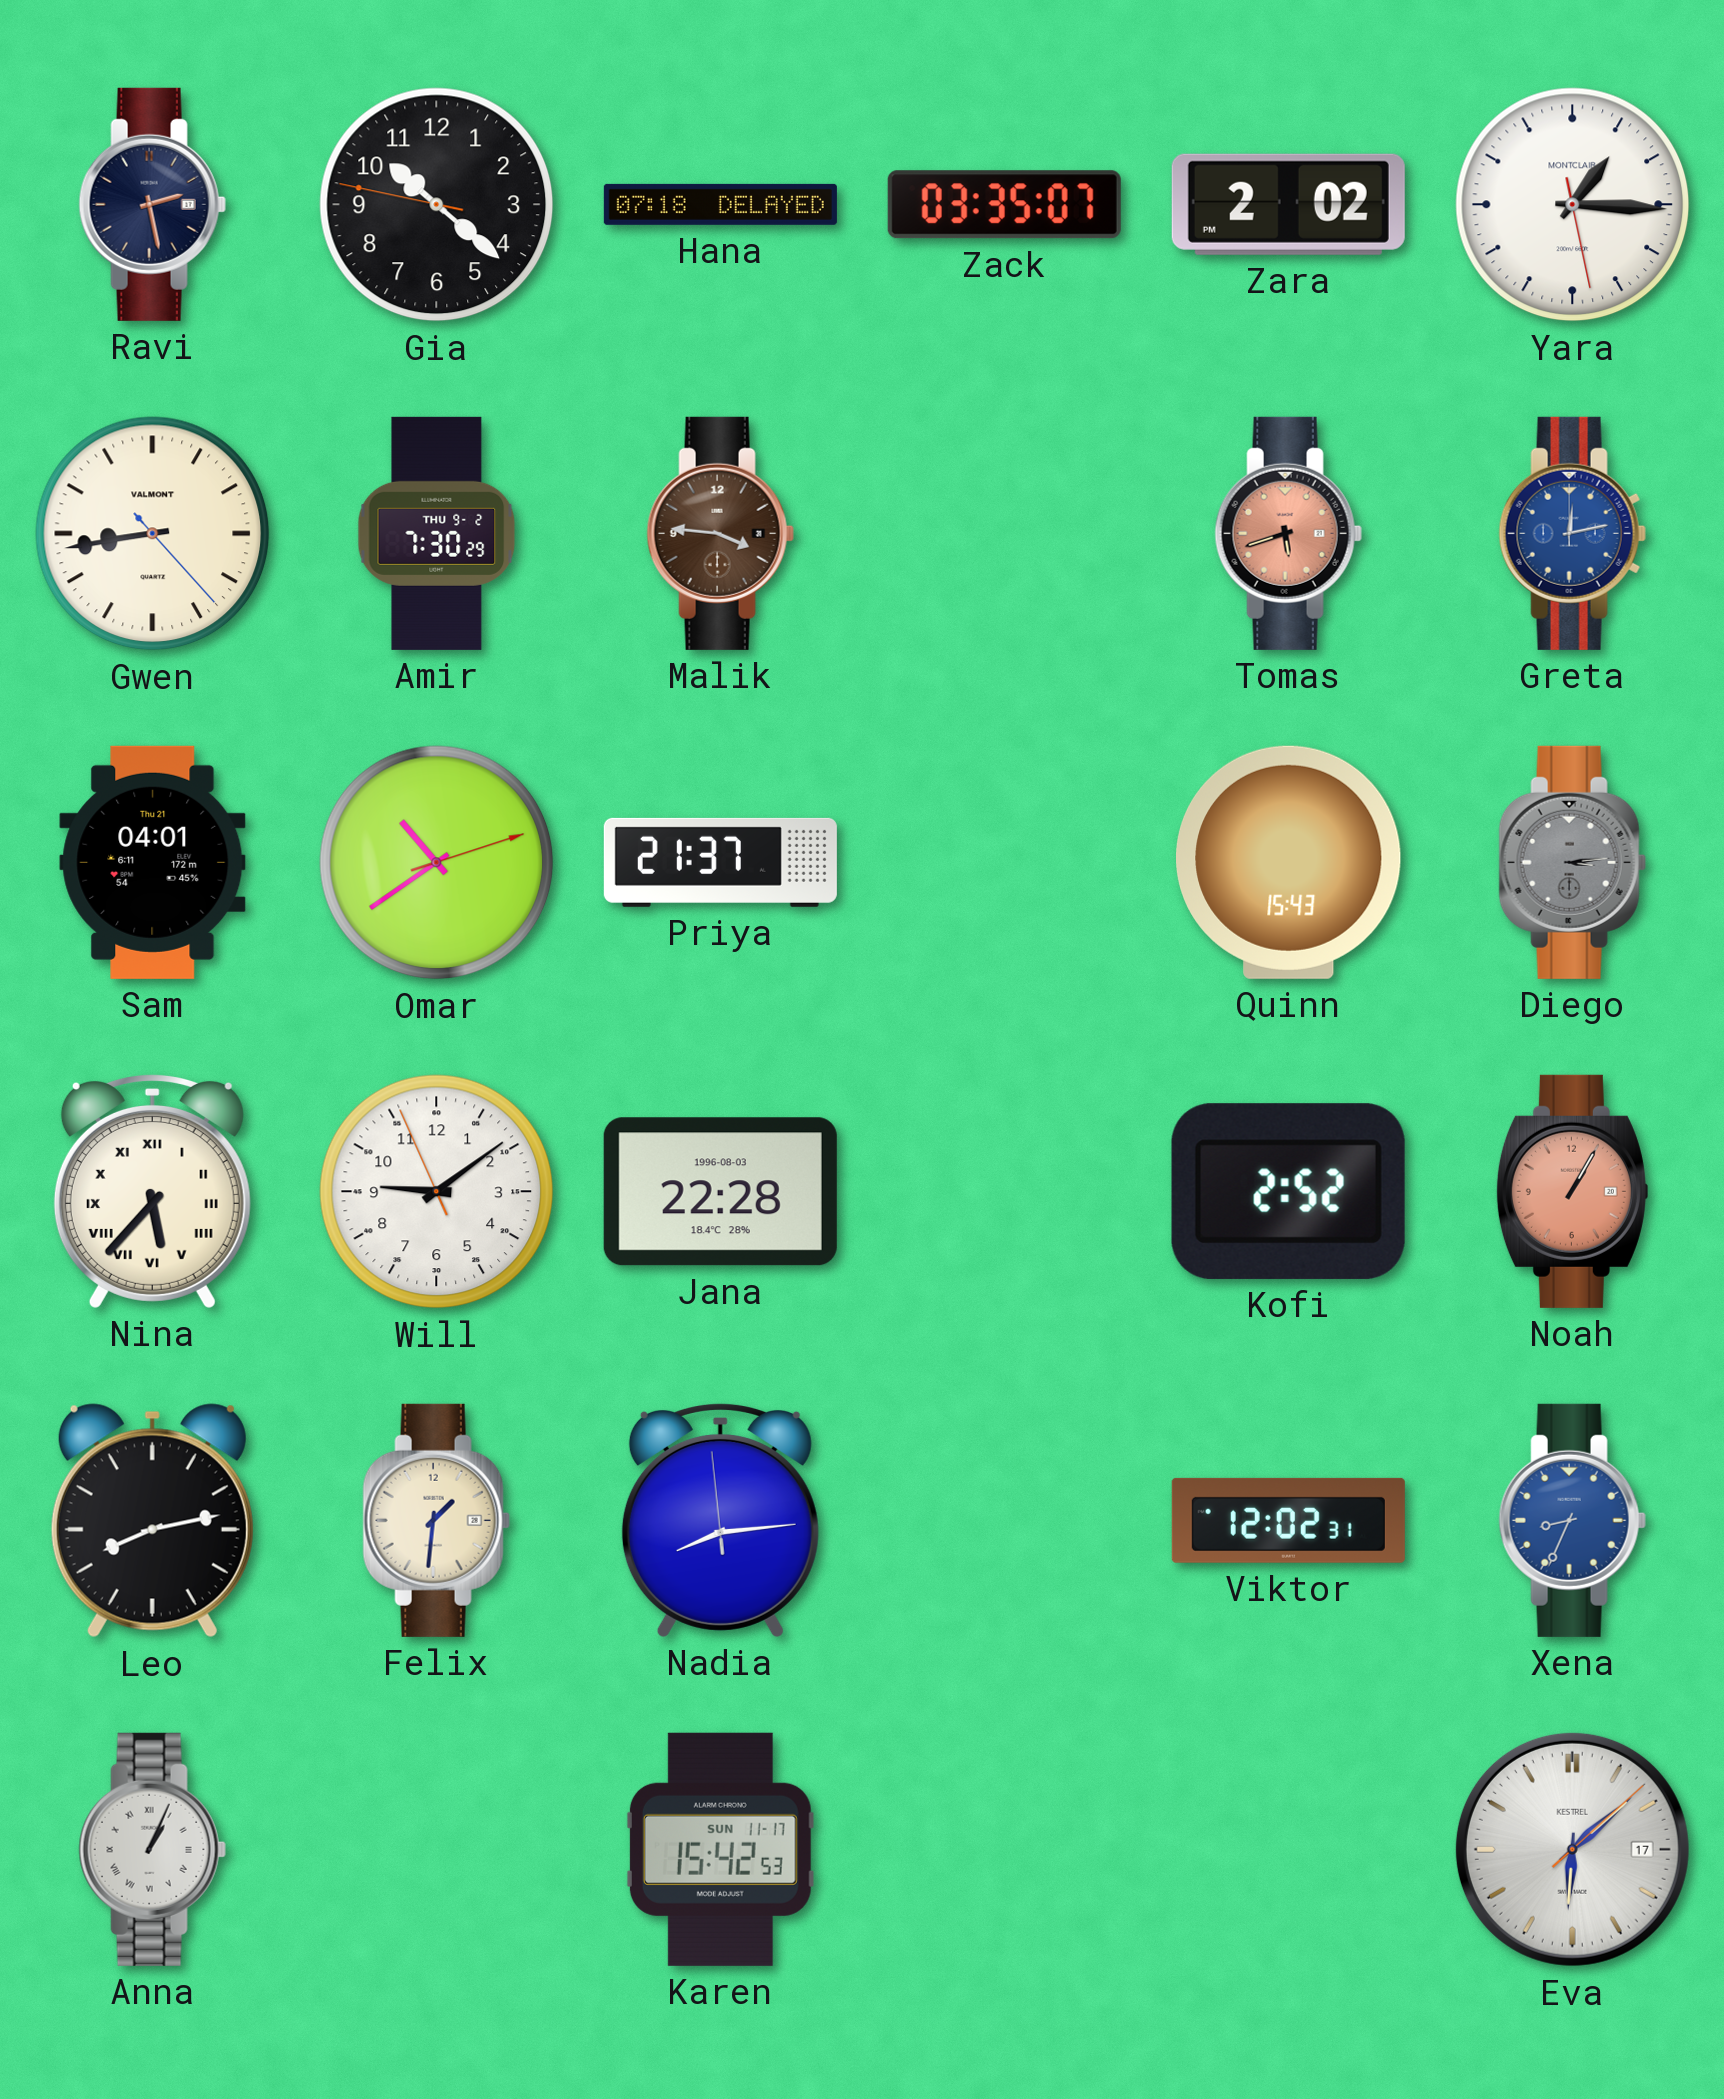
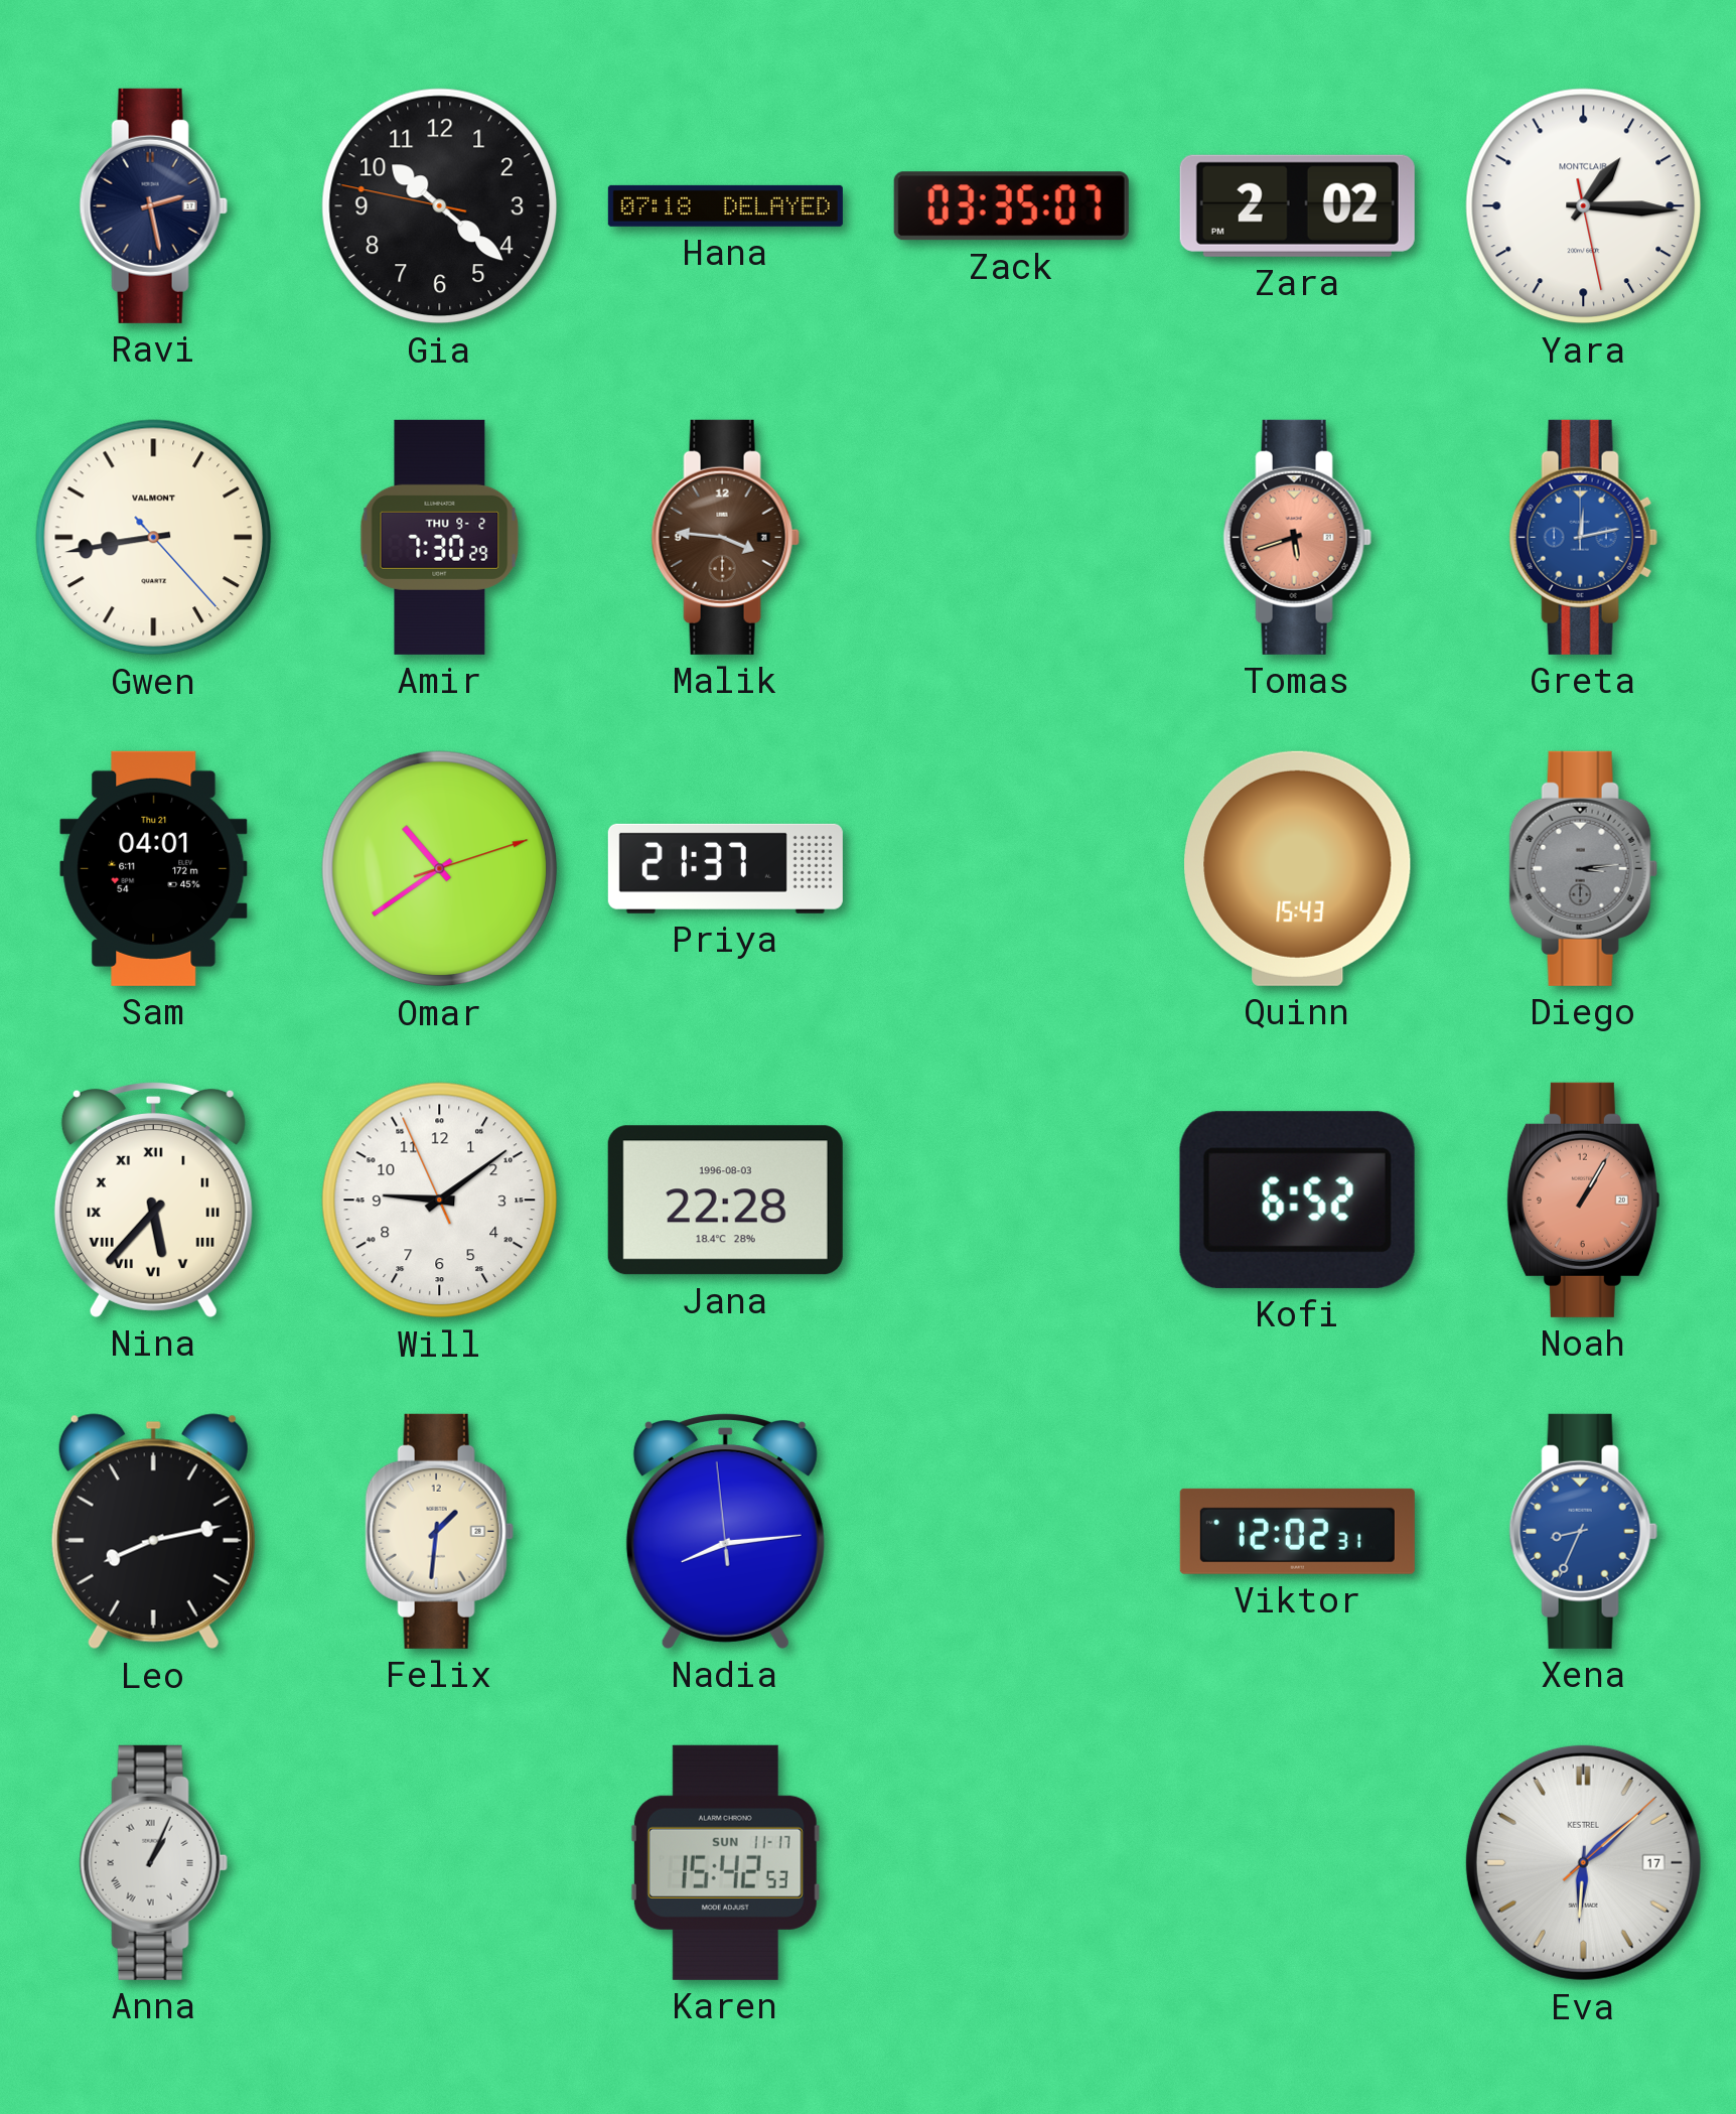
Kofi: 2:52 -> 6:52
